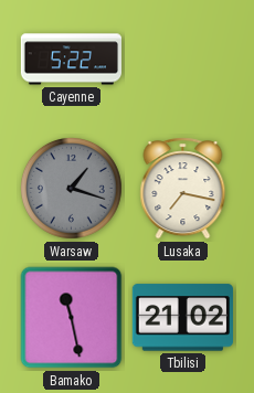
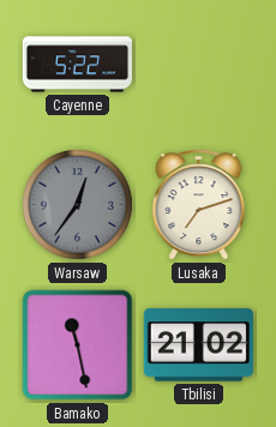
Warsaw: 1:18 -> 12:36
Lusaka: 7:17 -> 7:12
